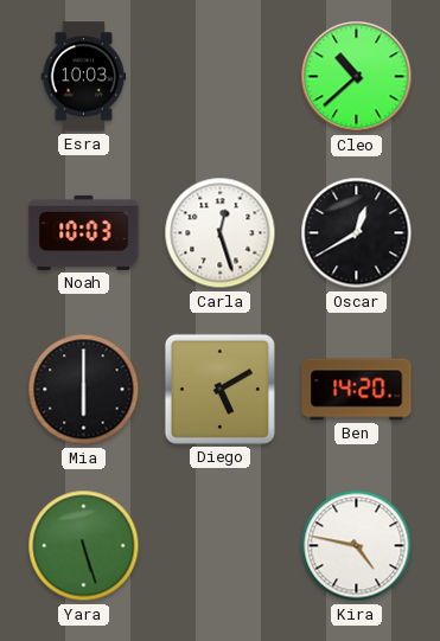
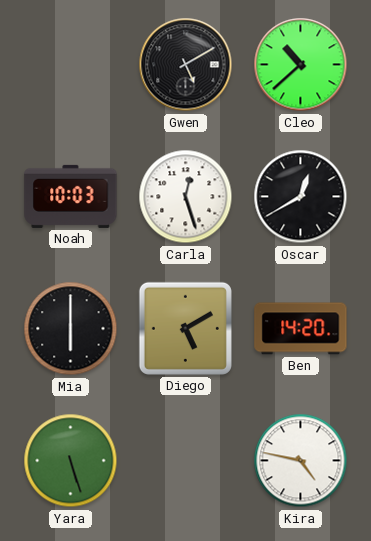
Esra: 10:03 -> none
Gwen: none -> 5:10
